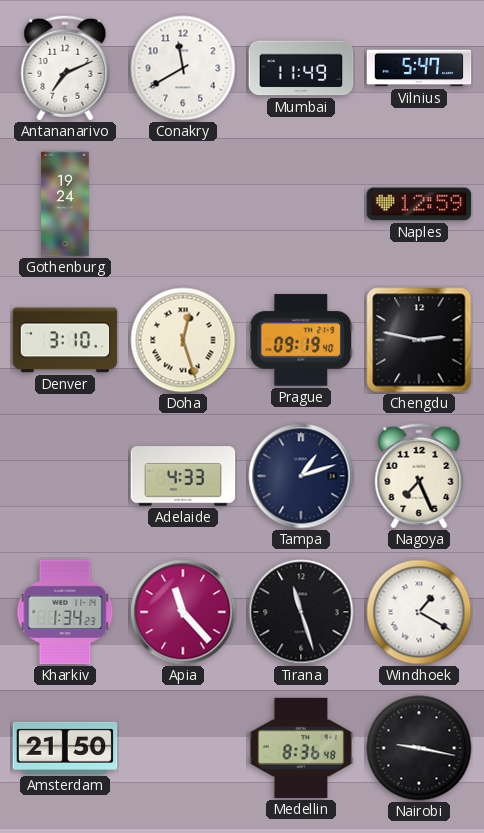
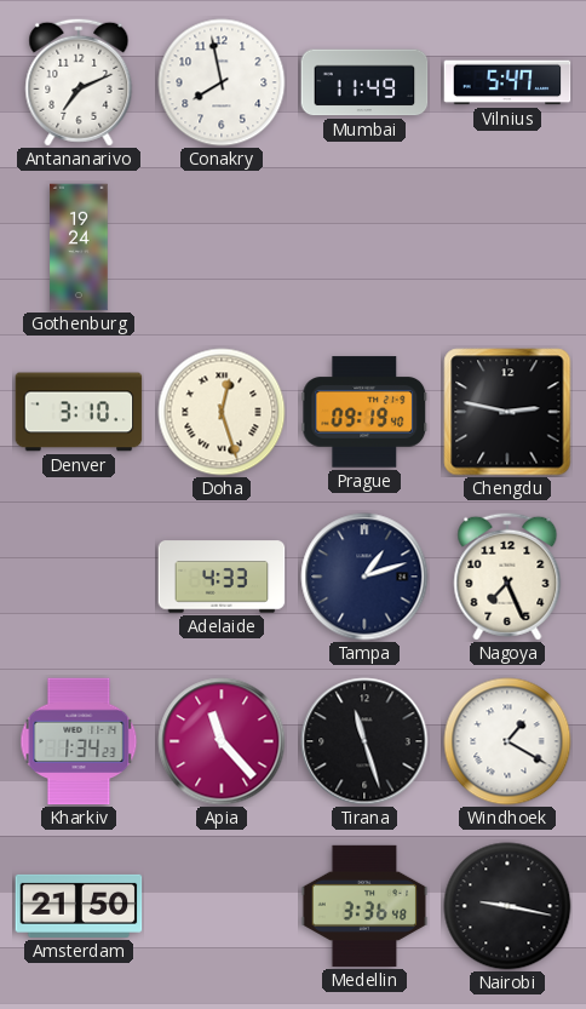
Conakry: 11:40 -> 7:58
Naples: 12:59 -> none
Medellin: 8:36 -> 3:36
